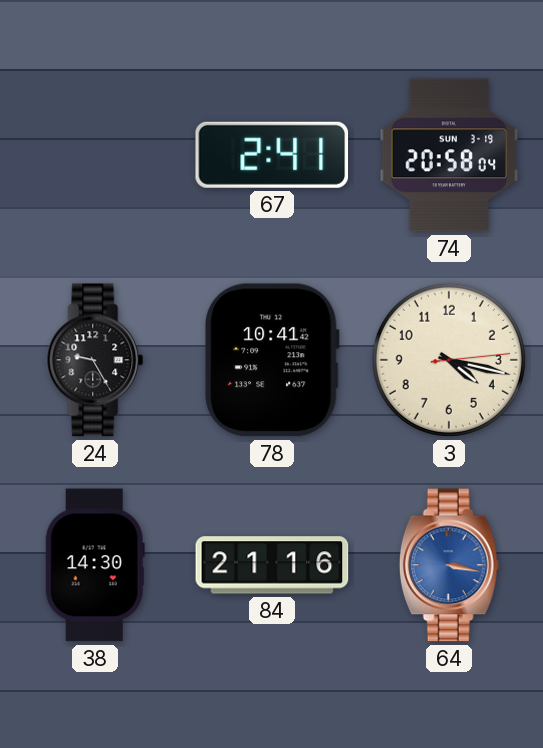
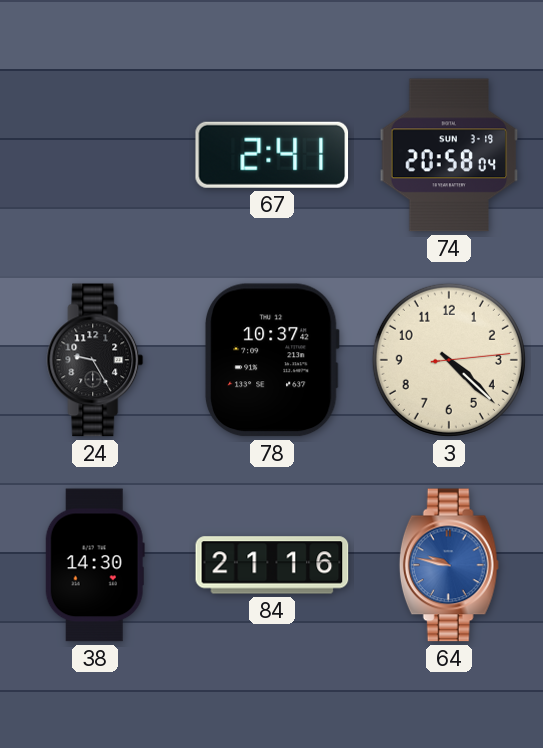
78: 10:41 -> 10:37
3: 4:17 -> 4:22
64: 3:17 -> 9:47
